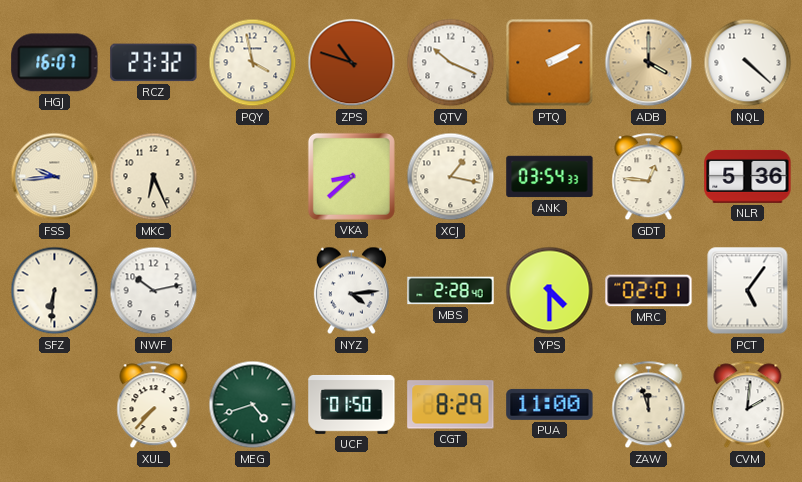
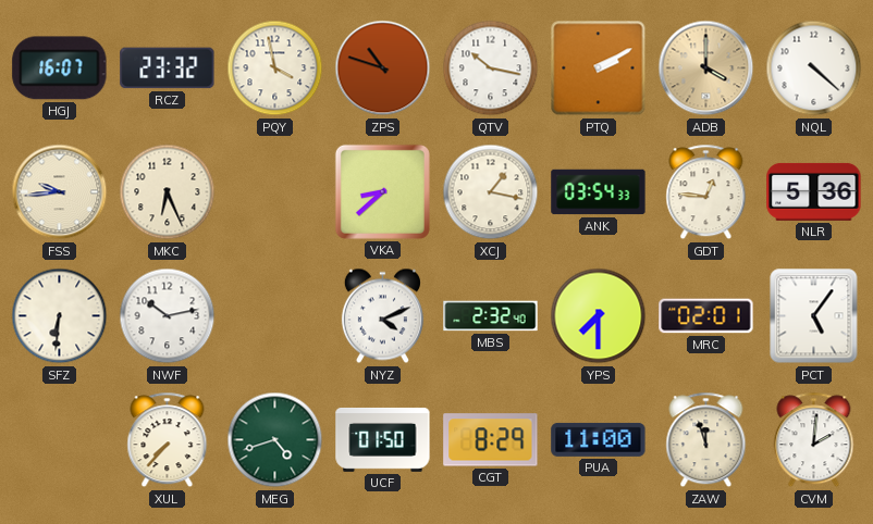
QTV: 10:19 -> 10:17
NYZ: 4:14 -> 4:11
MBS: 2:28 -> 2:32
YPS: 4:30 -> 7:30
